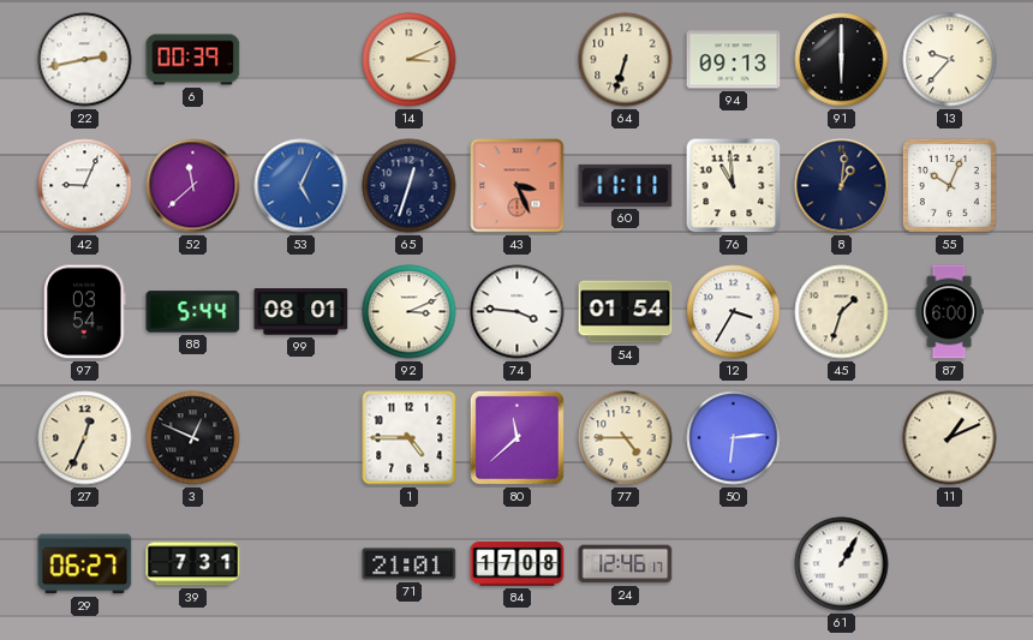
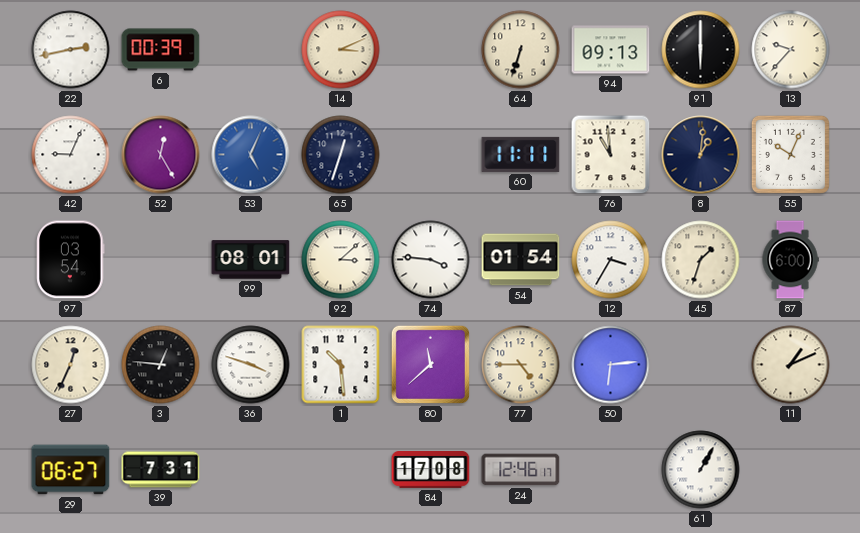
52: 11:38 -> 12:25
43: 3:26 -> none
88: 5:44 -> none
92: 3:11 -> 3:08
3: 12:49 -> 12:46
36: none -> 3:48
1: 4:45 -> 10:29
71: 21:01 -> none
